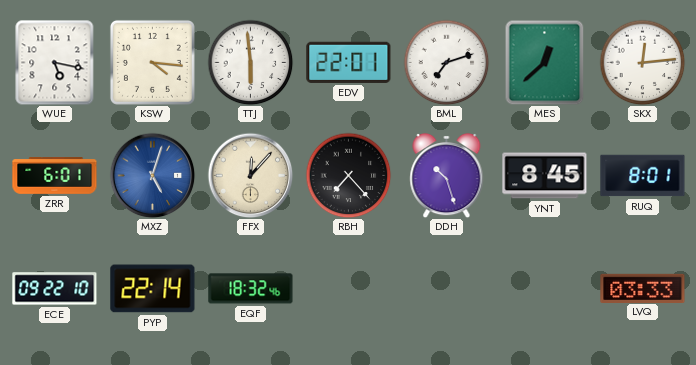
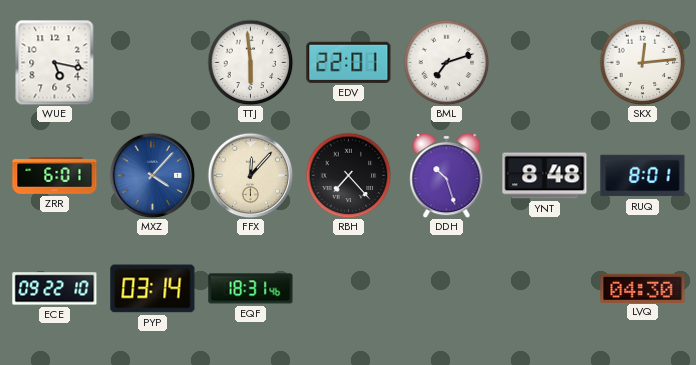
KSW: 4:16 -> none
MES: 12:38 -> none
MXZ: 5:03 -> 4:07
YNT: 8:45 -> 8:48
PYP: 22:14 -> 03:14
EQF: 18:32 -> 18:31
LVQ: 03:33 -> 04:30
